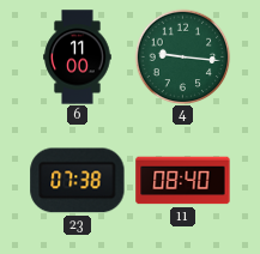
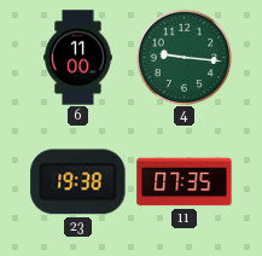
23: 07:38 -> 19:38
11: 08:40 -> 07:35
